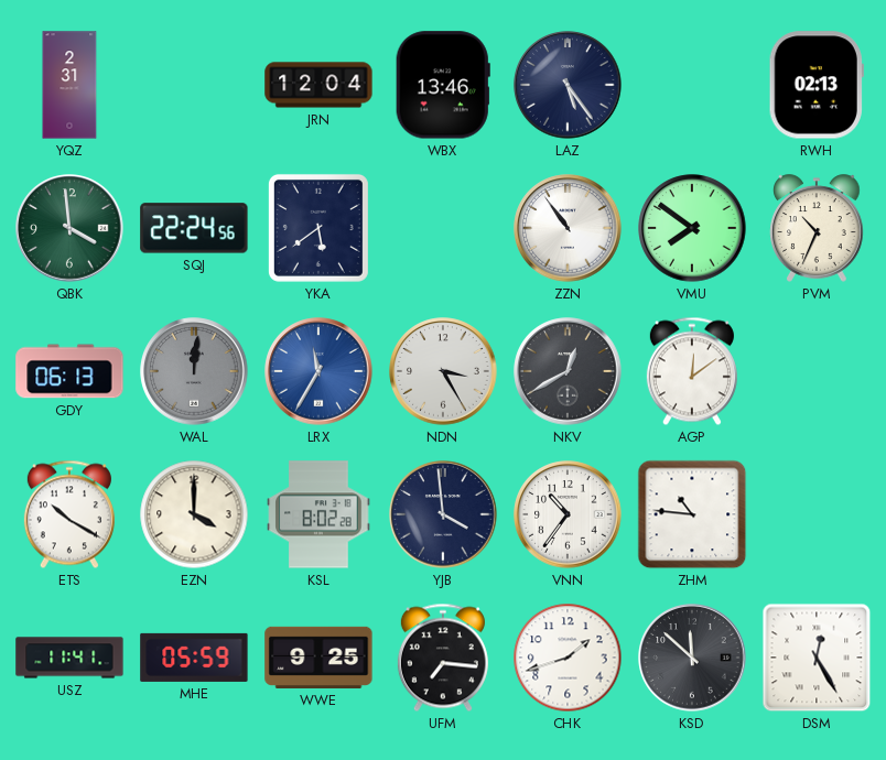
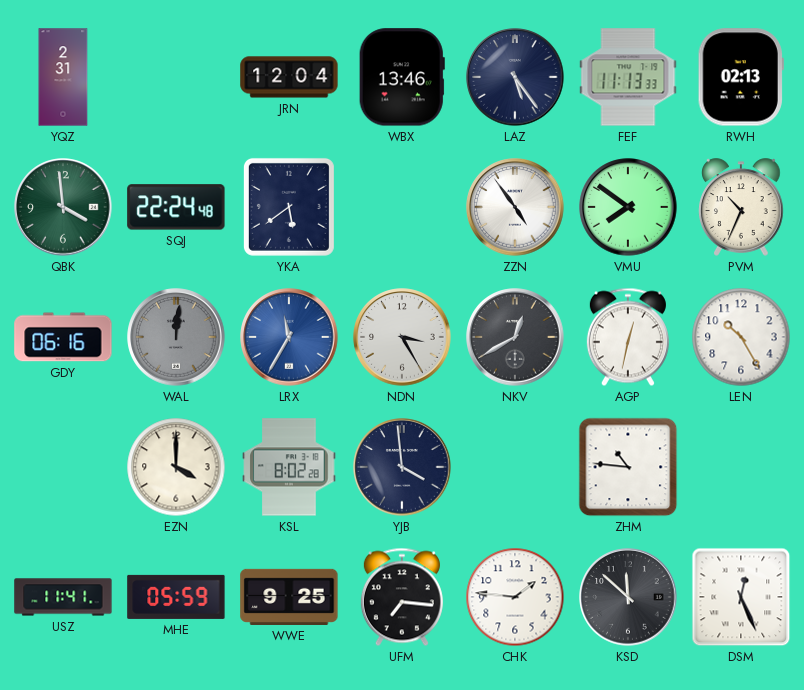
FEF: none -> 11:13
SQJ: 22:24:56 -> 22:24:48
ZZN: 10:54 -> 4:54
GDY: 06:13 -> 06:16
AGP: 12:09 -> 12:32
LEN: none -> 10:25
ETS: 10:20 -> none
VNN: 10:36 -> none
CHK: 1:42 -> 1:46
DSM: 12:25 -> 12:26
